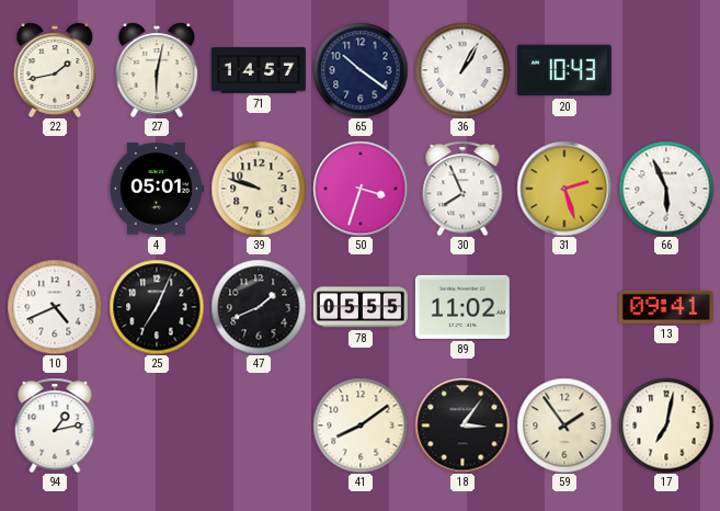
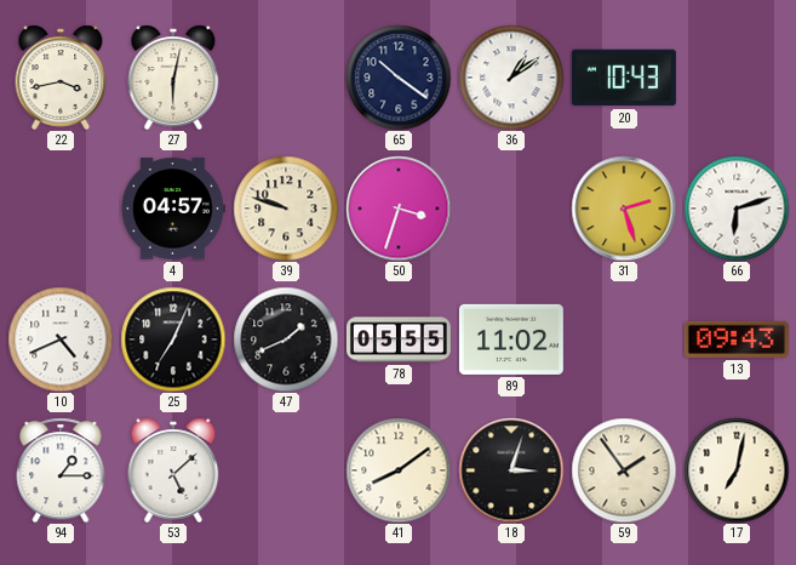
22: 1:43 -> 3:43
71: 14:57 -> none
36: 1:05 -> 1:09
4: 05:01 -> 04:57
30: 7:56 -> none
66: 5:56 -> 6:12
13: 09:41 -> 09:43
94: 1:13 -> 1:15
53: none -> 5:08
18: 3:06 -> 3:03
